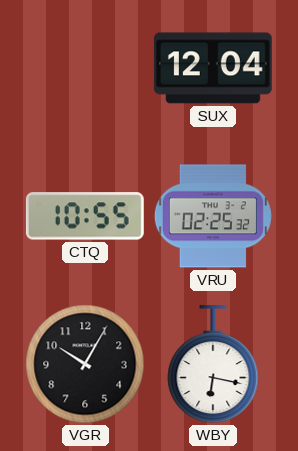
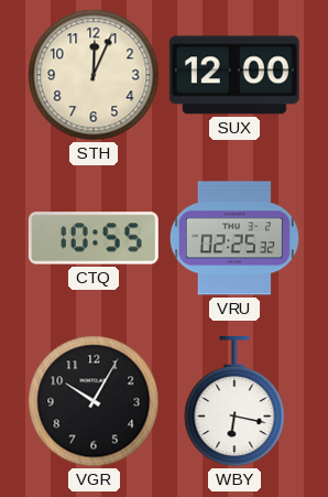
STH: none -> 12:04
SUX: 12:04 -> 12:00
